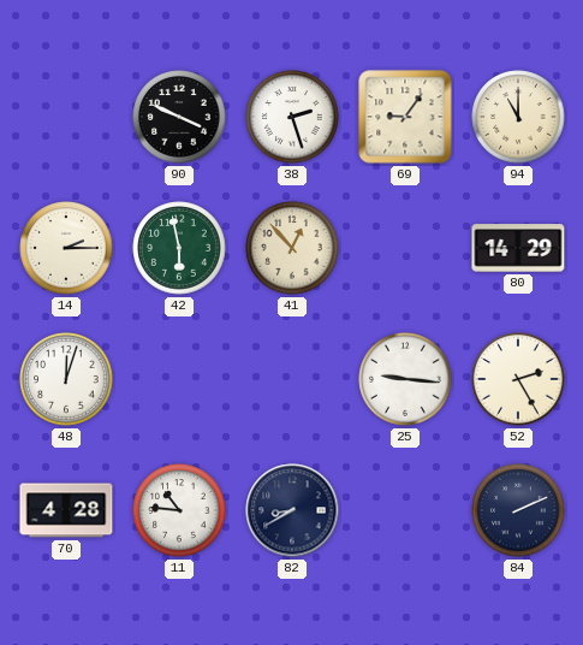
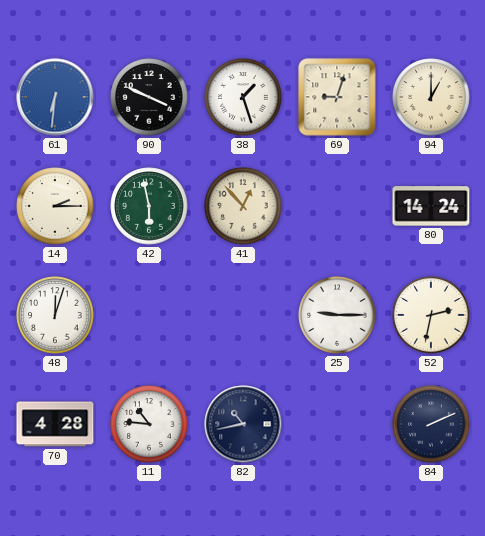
61: none -> 6:31
38: 2:27 -> 1:27
69: 9:06 -> 9:03
94: 11:00 -> 1:00
80: 14:29 -> 14:24
25: 9:16 -> 9:15
52: 2:25 -> 2:32
82: 8:40 -> 10:43
